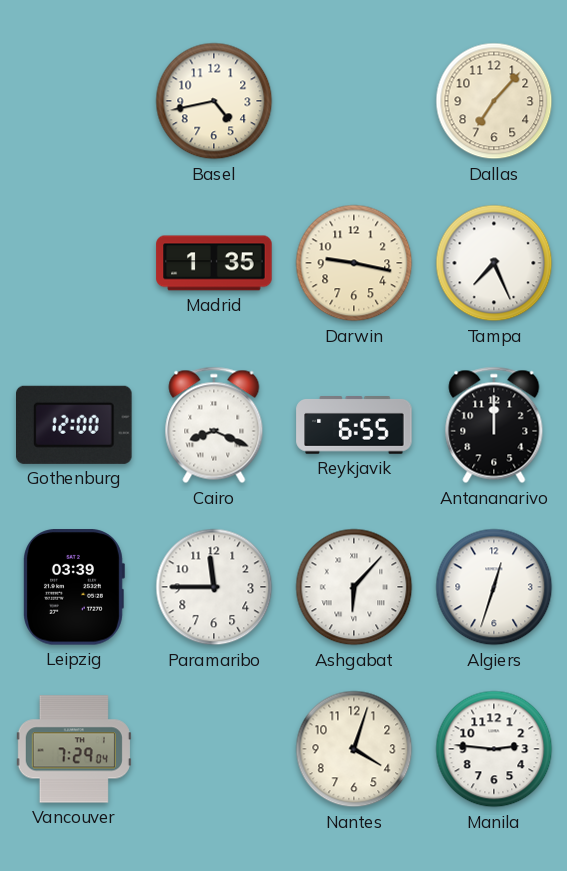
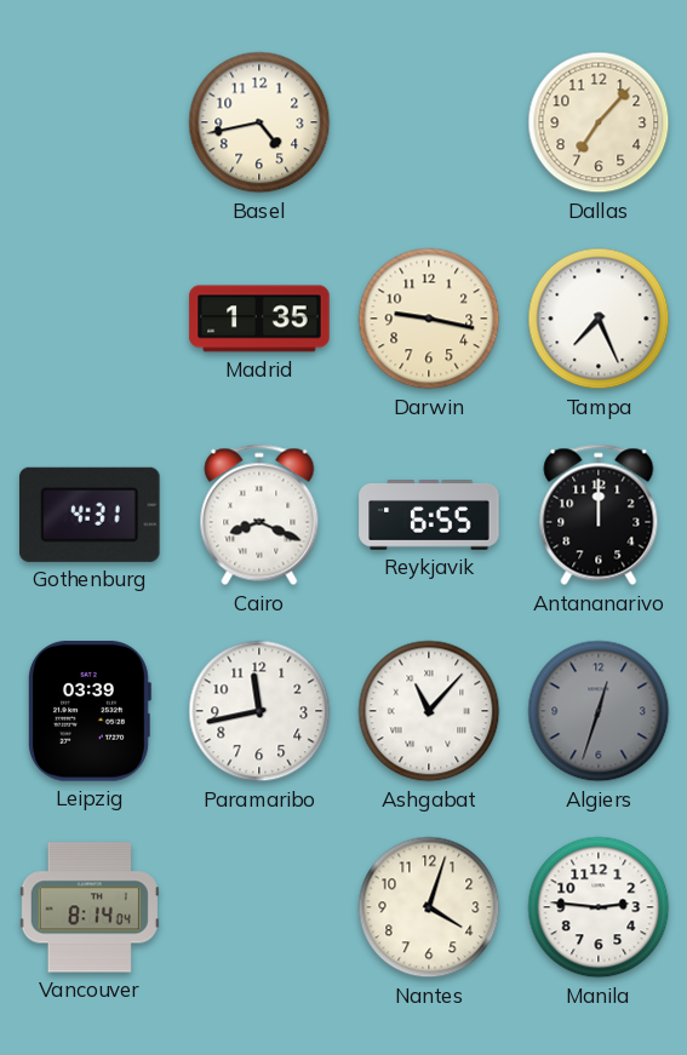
Gothenburg: 12:00 -> 4:31
Paramaribo: 11:45 -> 11:43
Ashgabat: 6:07 -> 11:07
Algiers dial: white -> grey
Vancouver: 7:29 -> 8:14
